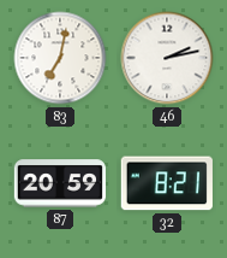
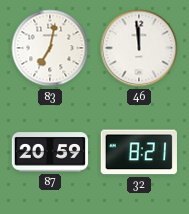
46: 2:13 -> 11:59
